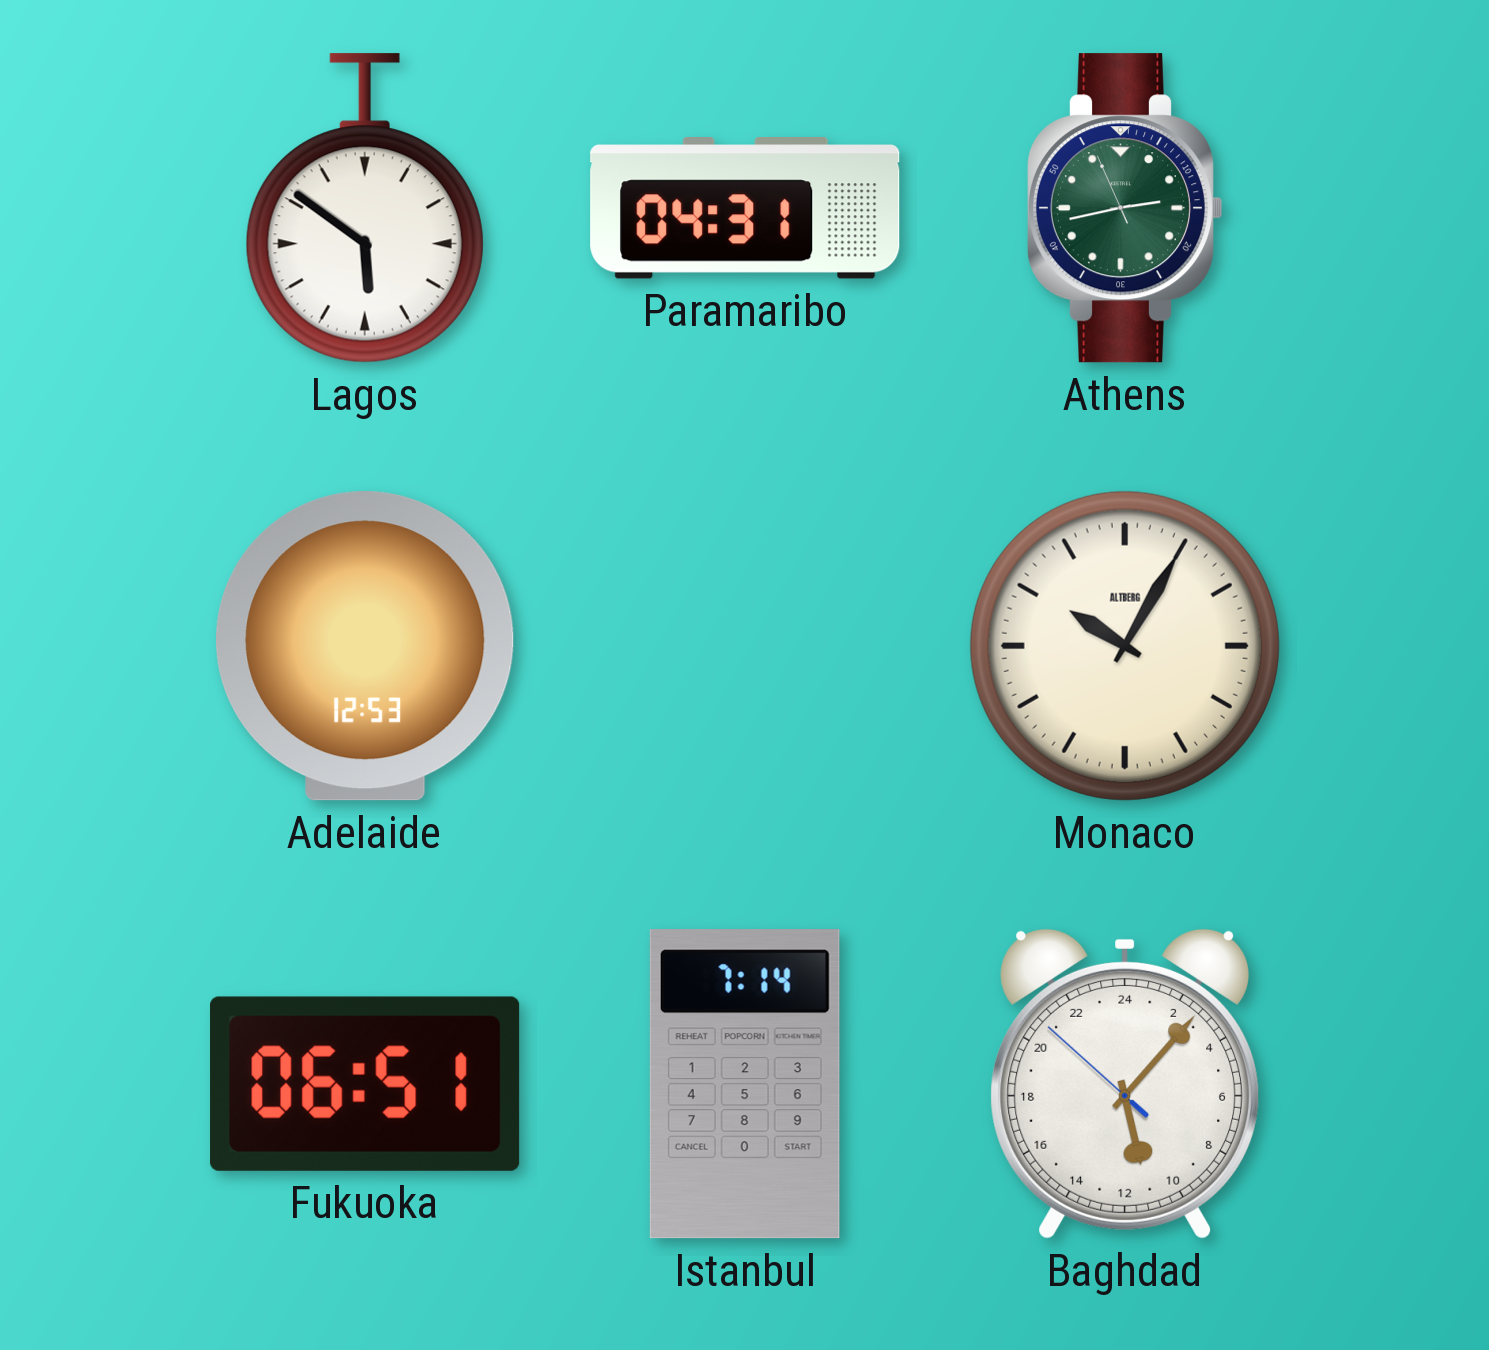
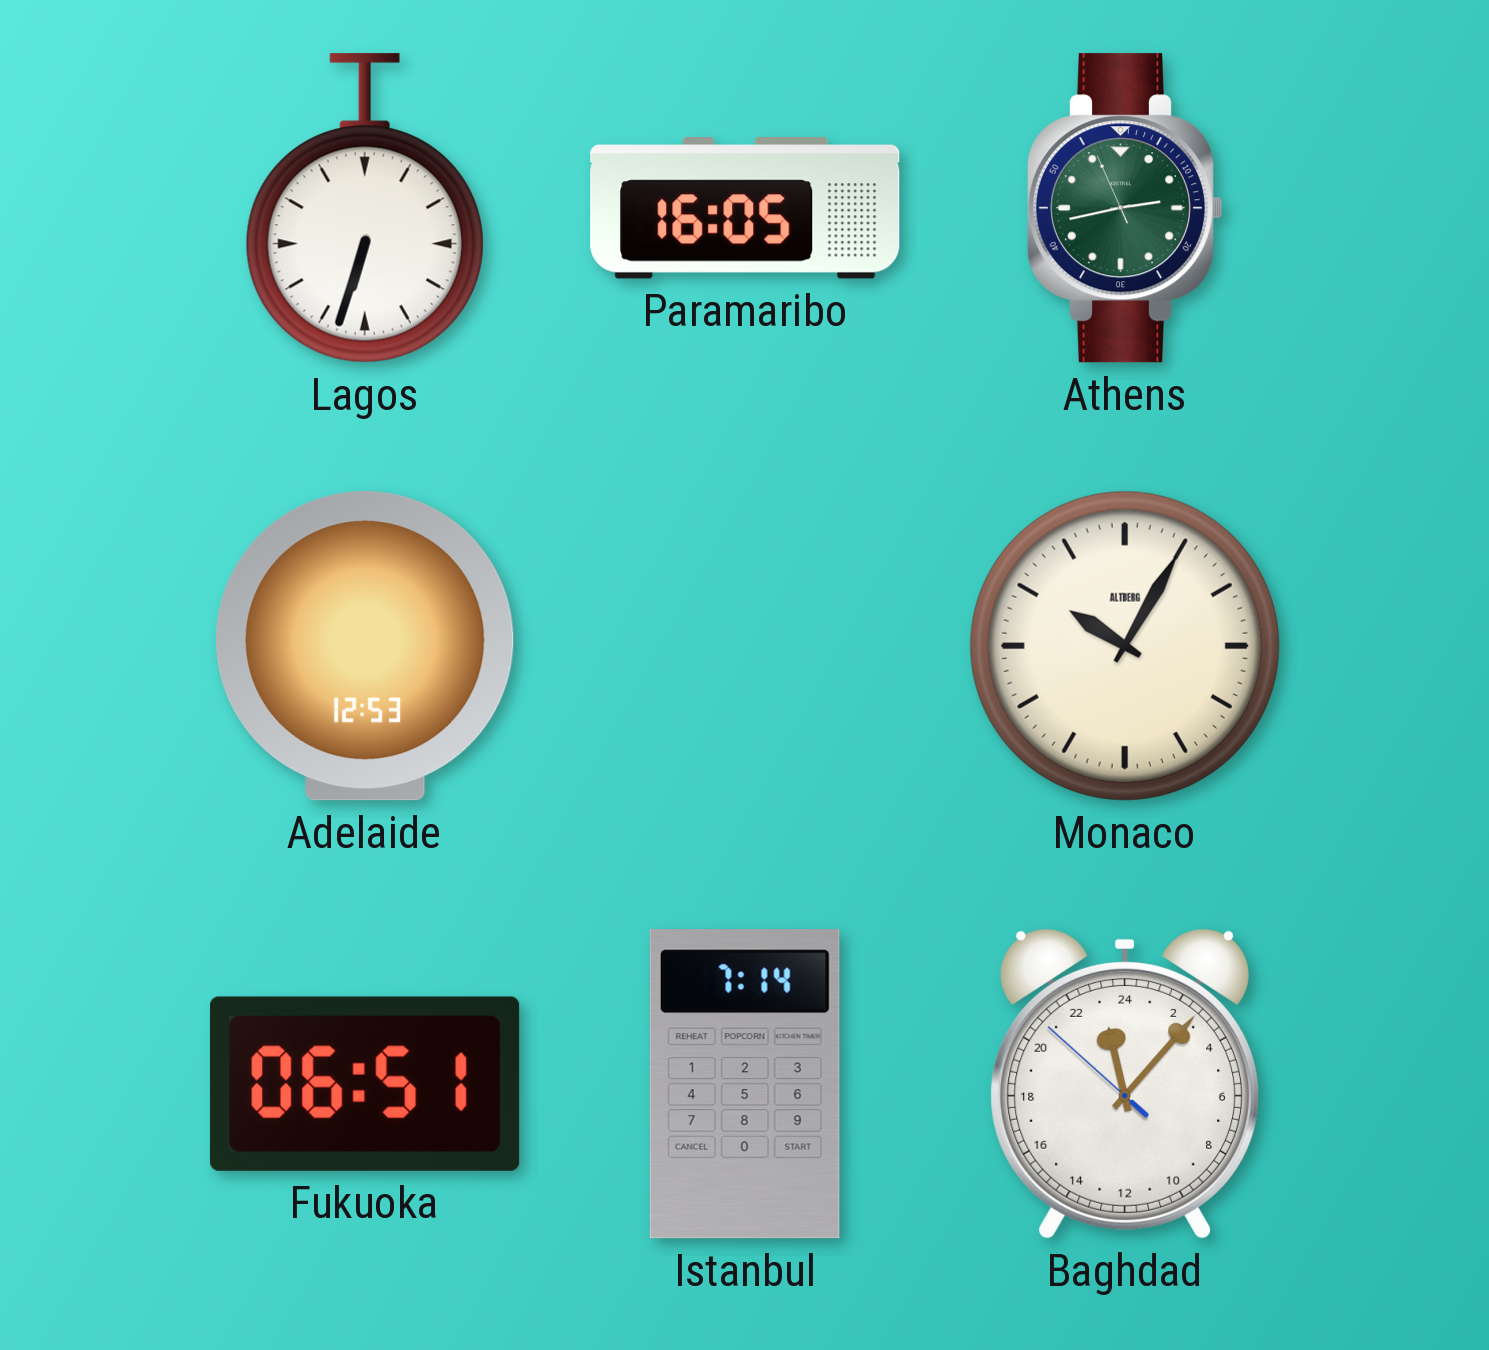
Lagos: 5:51 -> 6:33
Paramaribo: 04:31 -> 16:05
Baghdad: 11:06 -> 23:06
